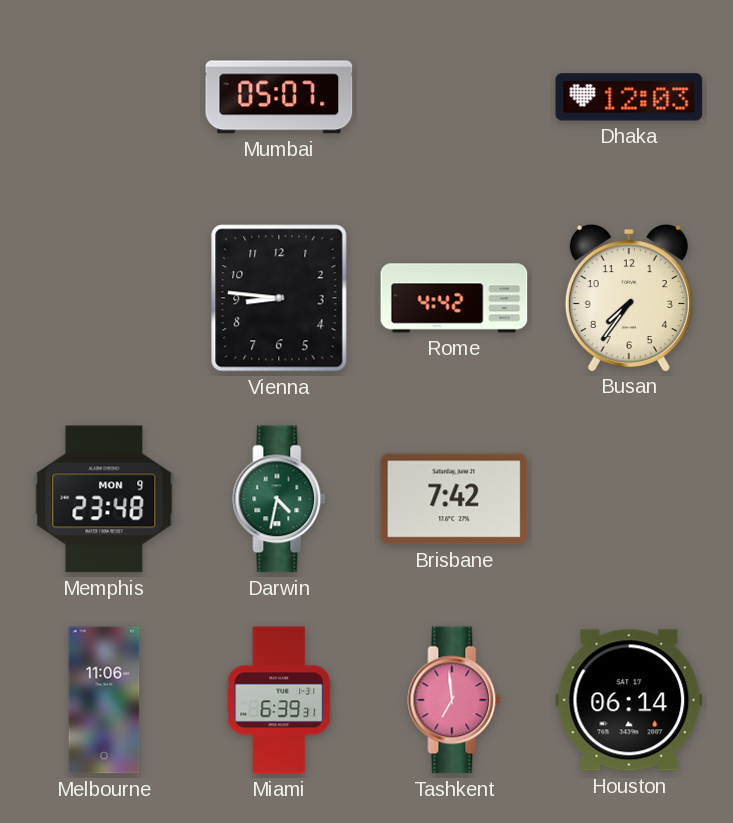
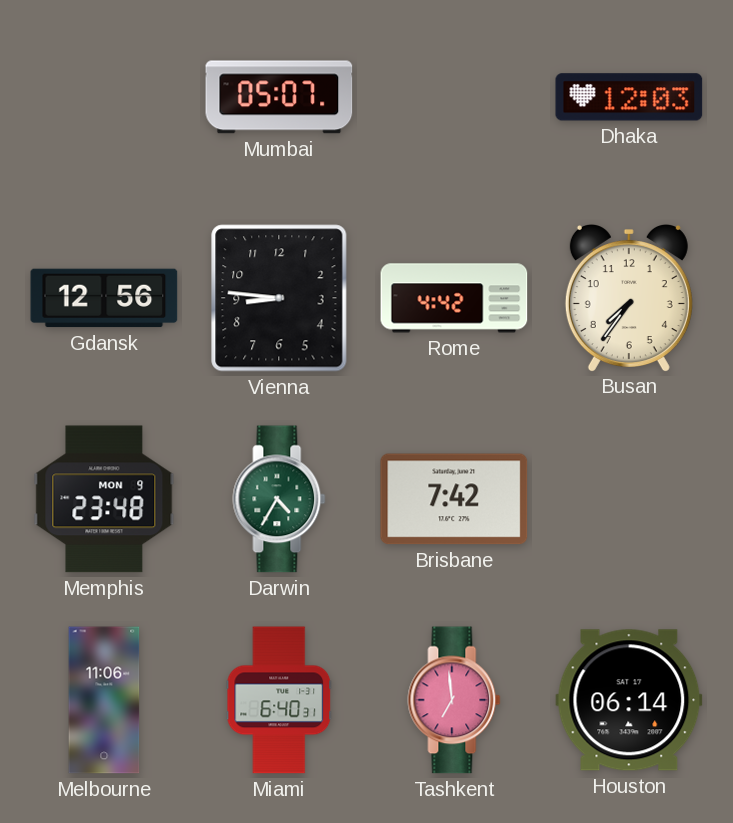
Gdansk: none -> 12:56
Darwin: 4:32 -> 4:35
Miami: 6:39 -> 6:40
